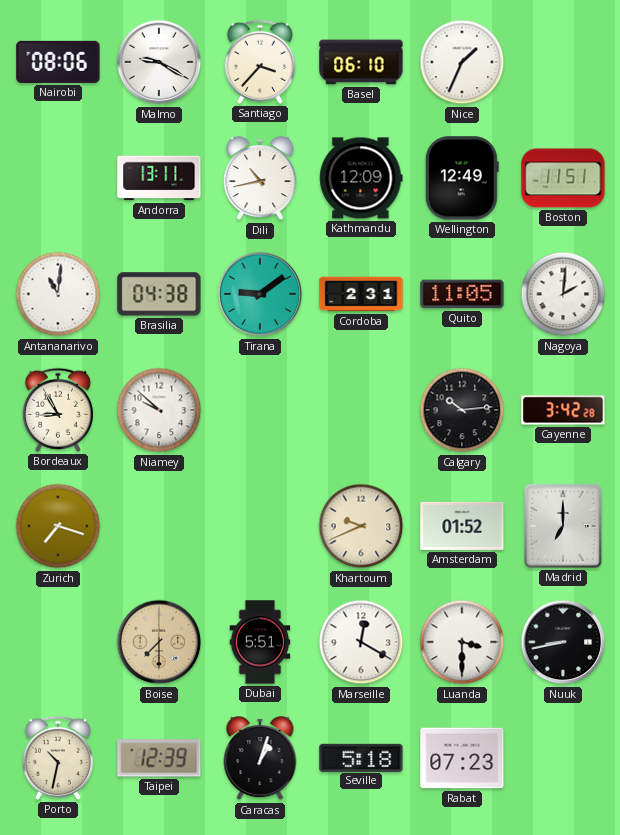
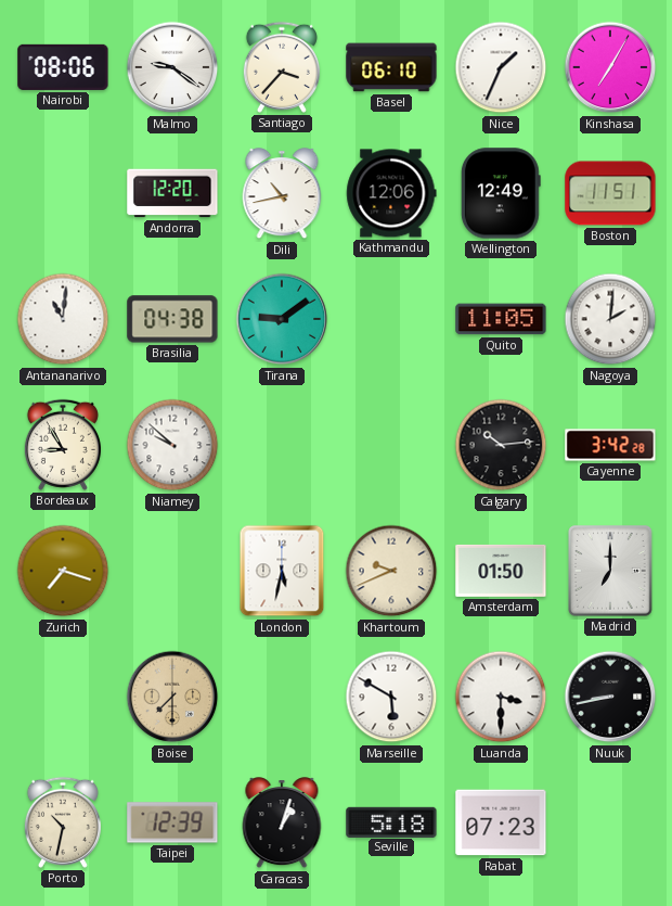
Malmo: 9:20 -> 9:21
Kinshasa: none -> 7:05
Andorra: 13:11 -> 12:20
Kathmandu: 12:09 -> 12:06
Cordoba: 2:31 -> none
London: none -> 5:32
Amsterdam: 01:52 -> 01:50
Dubai: 5:51 -> none
Marseille: 12:20 -> 5:50
